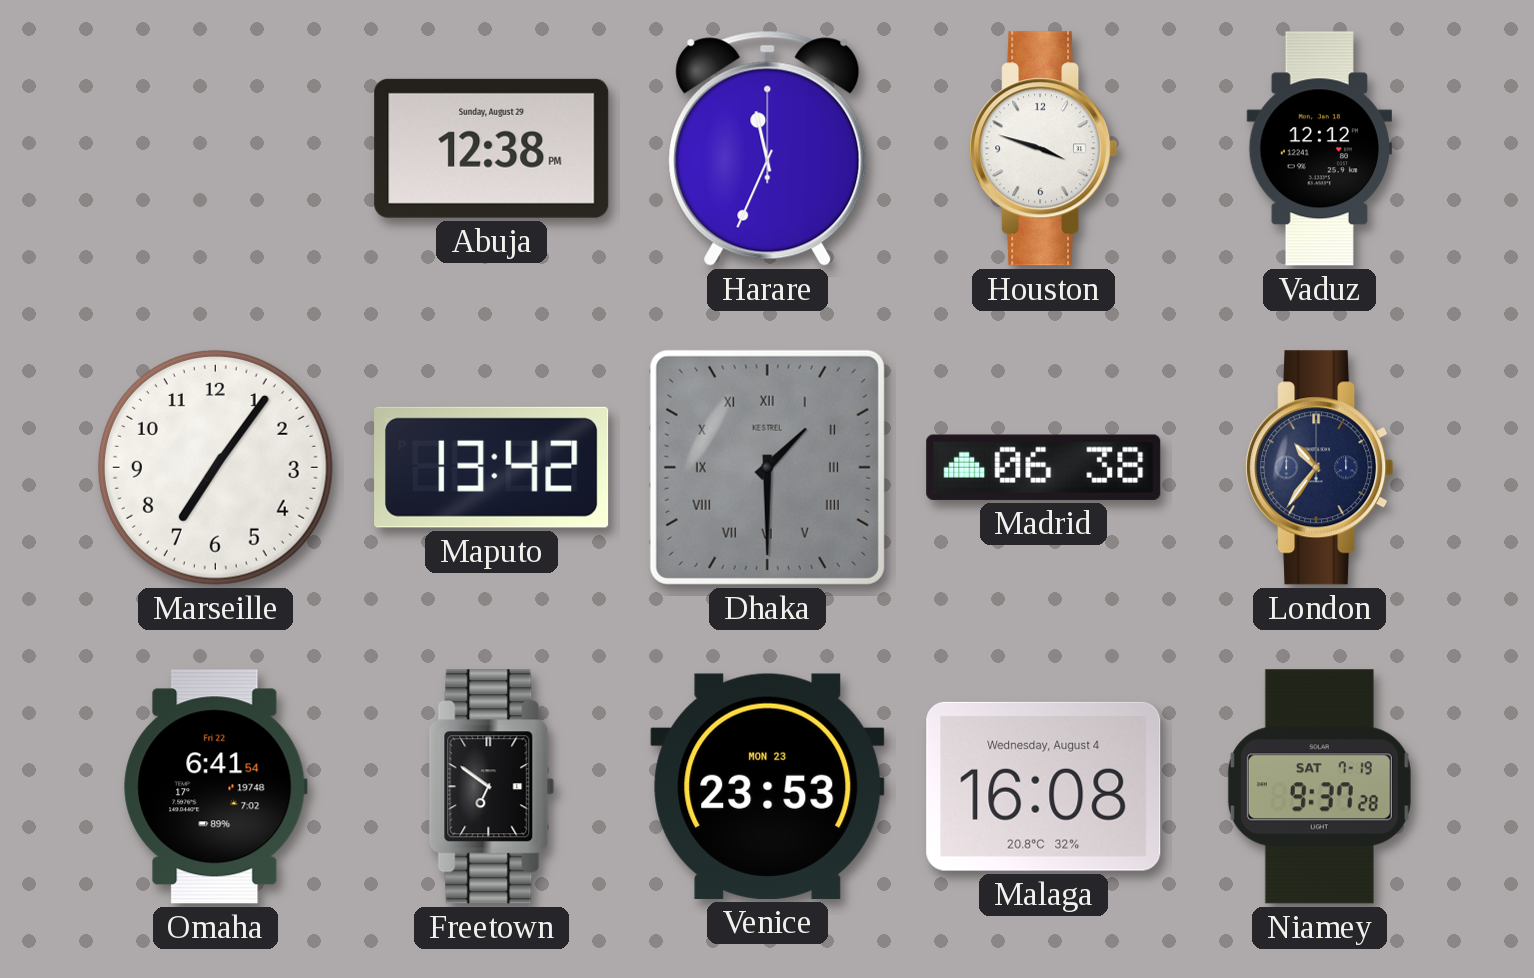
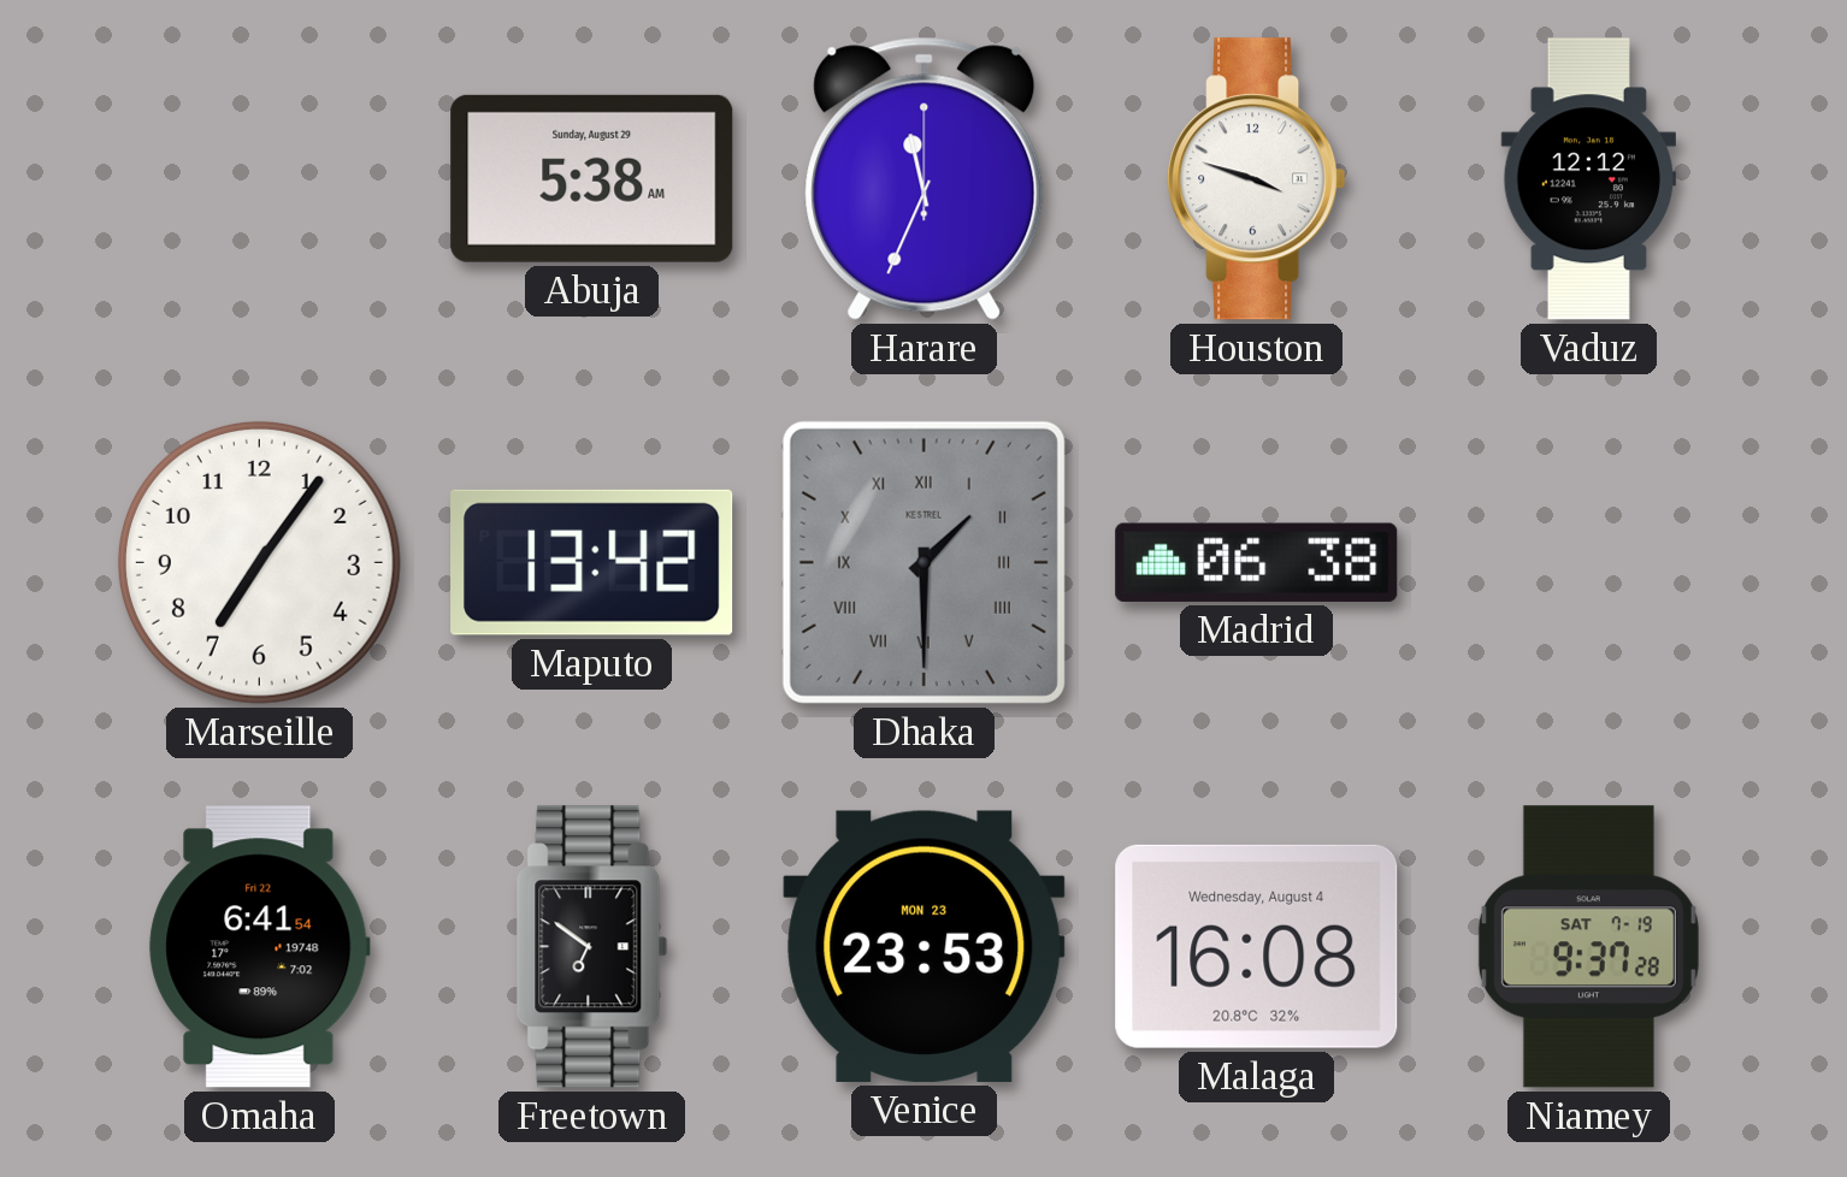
Abuja: 12:38 -> 5:38
London: 10:36 -> none
